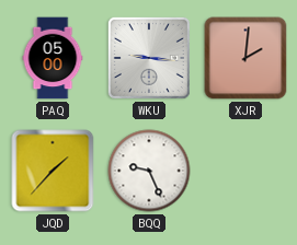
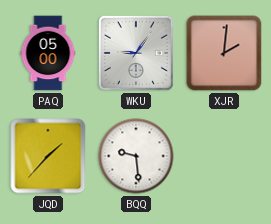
WKU: 9:16 -> 9:06
BQQ: 9:26 -> 9:29
